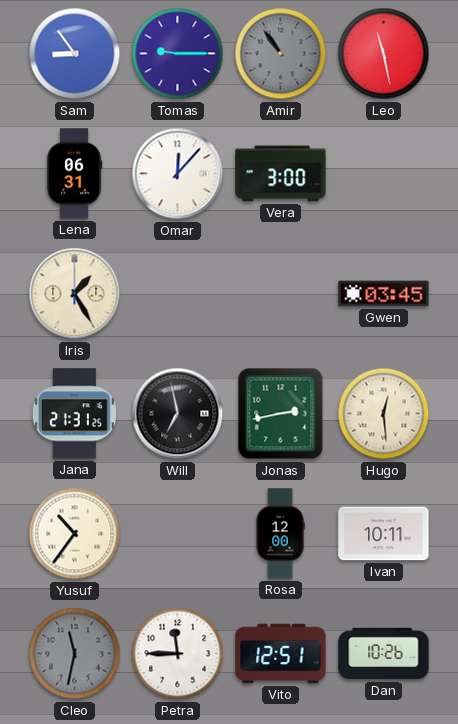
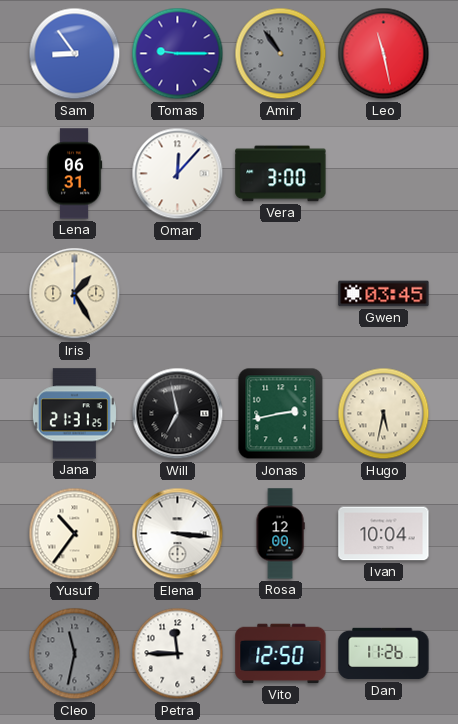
Hugo: 12:29 -> 5:32
Elena: none -> 3:16
Ivan: 10:11 -> 10:04
Vito: 12:51 -> 12:50
Dan: 10:26 -> 11:26
